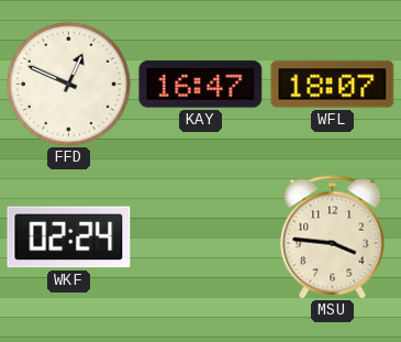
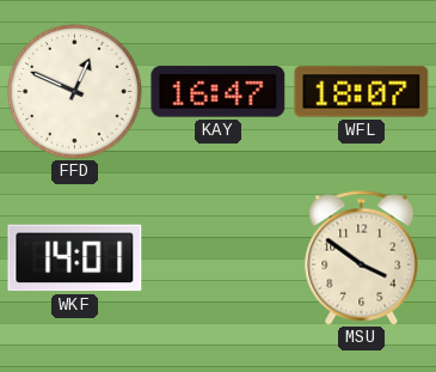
WKF: 02:24 -> 14:01
MSU: 3:46 -> 3:51
